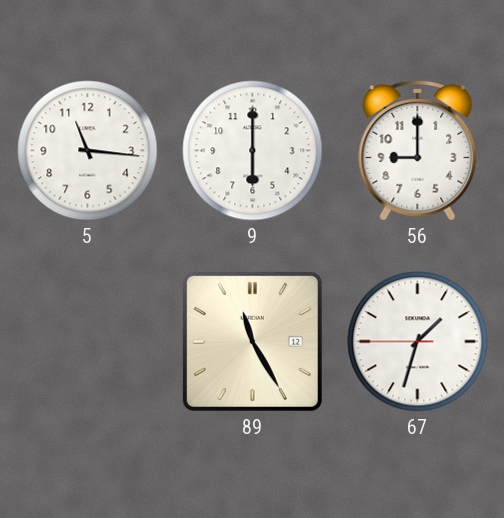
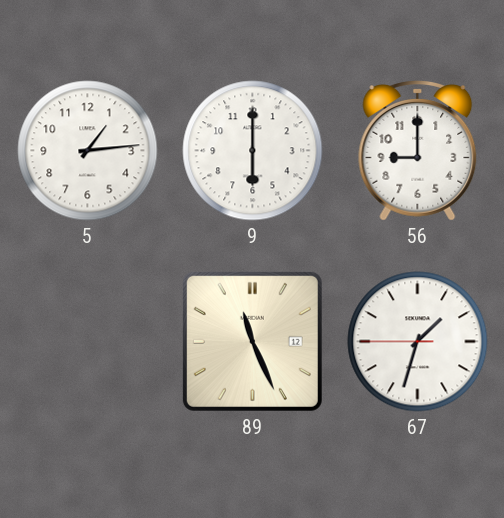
5: 11:16 -> 1:14
89: 11:25 -> 11:26
